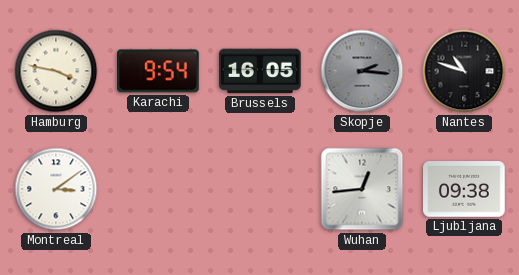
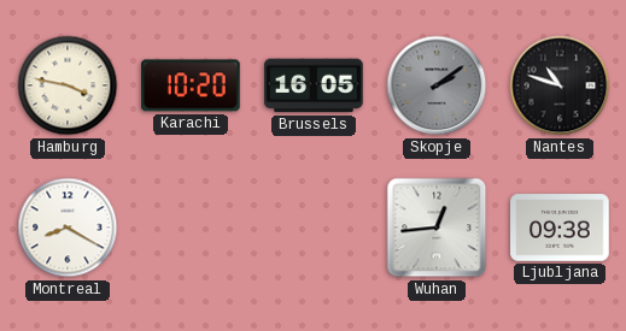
Karachi: 9:54 -> 10:20
Skopje: 2:16 -> 2:09
Montreal: 3:09 -> 8:20
